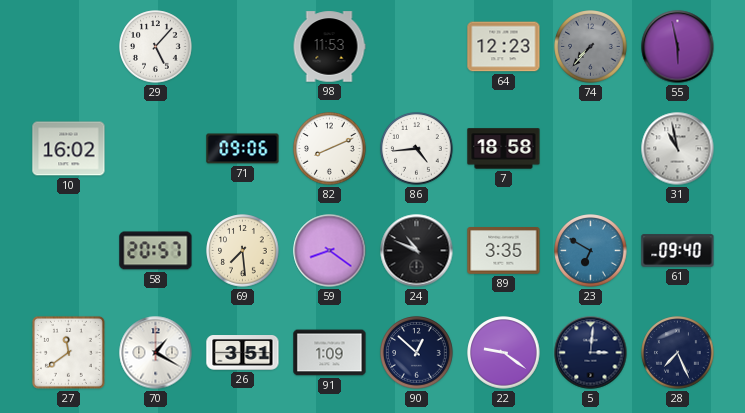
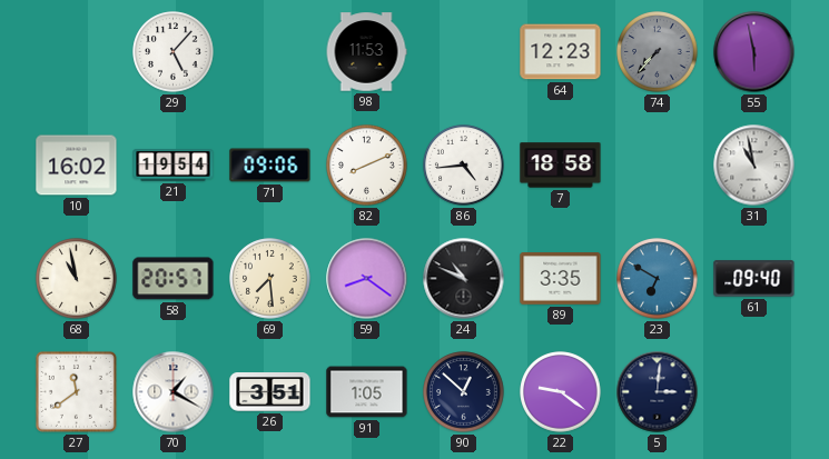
21: none -> 19:54
68: none -> 10:58
91: 1:09 -> 1:05
28: 7:26 -> none
